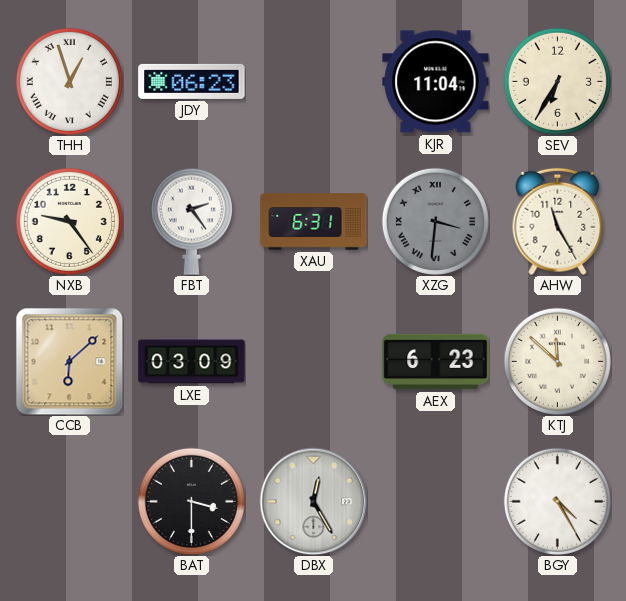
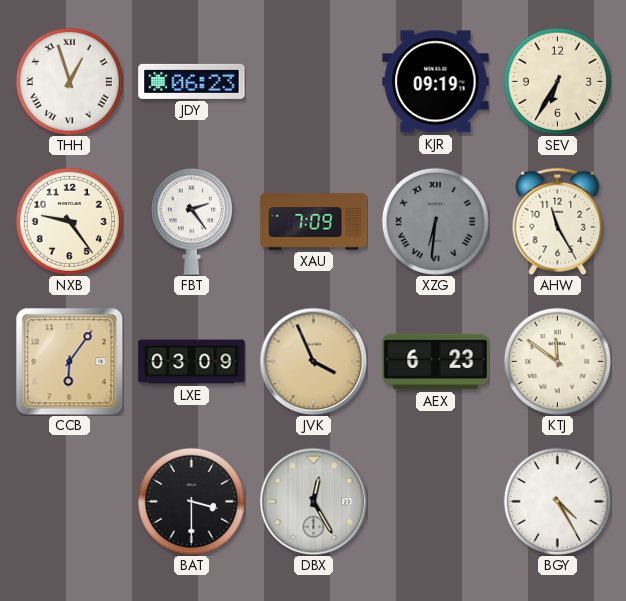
KJR: 11:04 -> 09:19
XAU: 6:31 -> 7:09
XZG: 3:31 -> 6:31
CCB: 6:08 -> 6:06
JVK: none -> 3:56
KTJ: 11:52 -> 11:51
